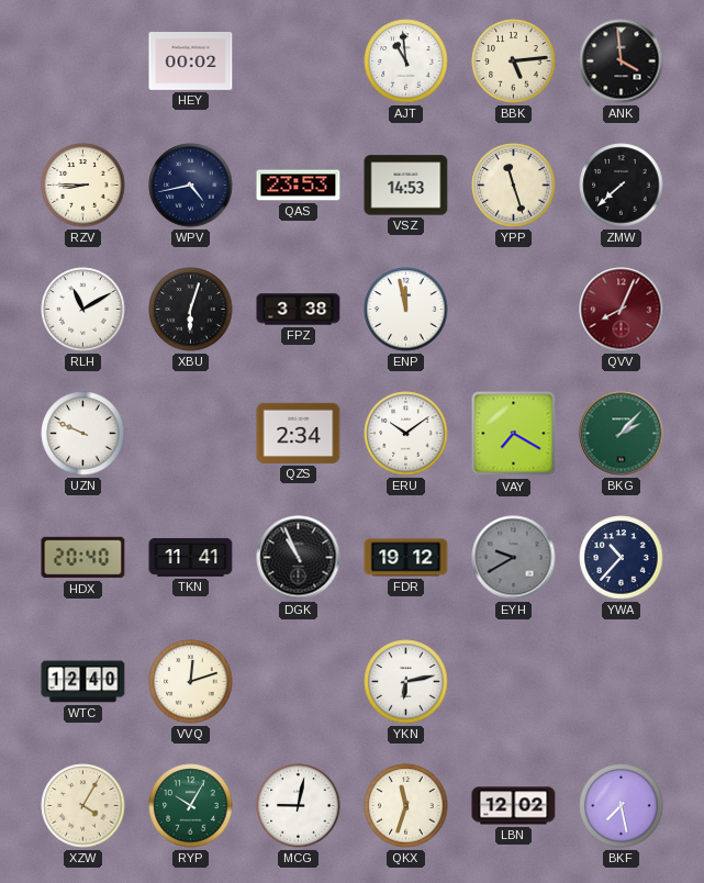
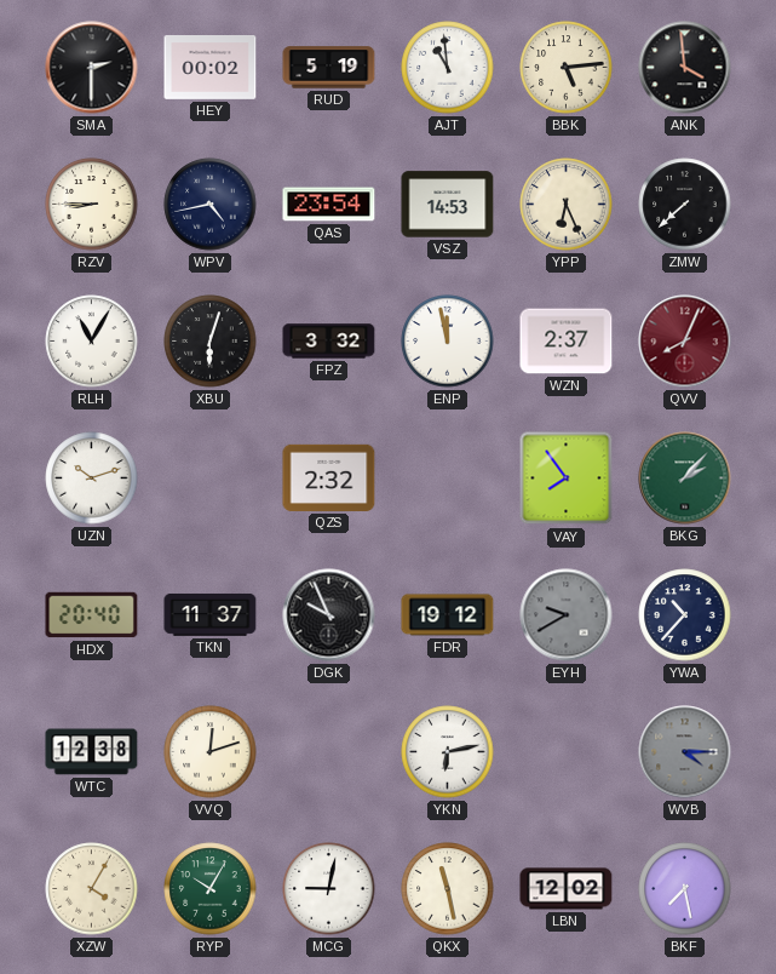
SMA: none -> 2:30
RUD: none -> 5:19
QAS: 23:53 -> 23:54
YPP: 11:27 -> 6:26
RLH: 11:10 -> 11:05
FPZ: 3:38 -> 3:32
WZN: none -> 2:37
UZN: 9:49 -> 10:12
QZS: 2:34 -> 2:32
ERU: 10:09 -> none
VAY: 7:20 -> 7:54
TKN: 11:41 -> 11:37
DGK: 10:56 -> 9:56
WTC: 12:40 -> 12:38
WVB: none -> 4:15
QKX: 11:33 -> 11:28
